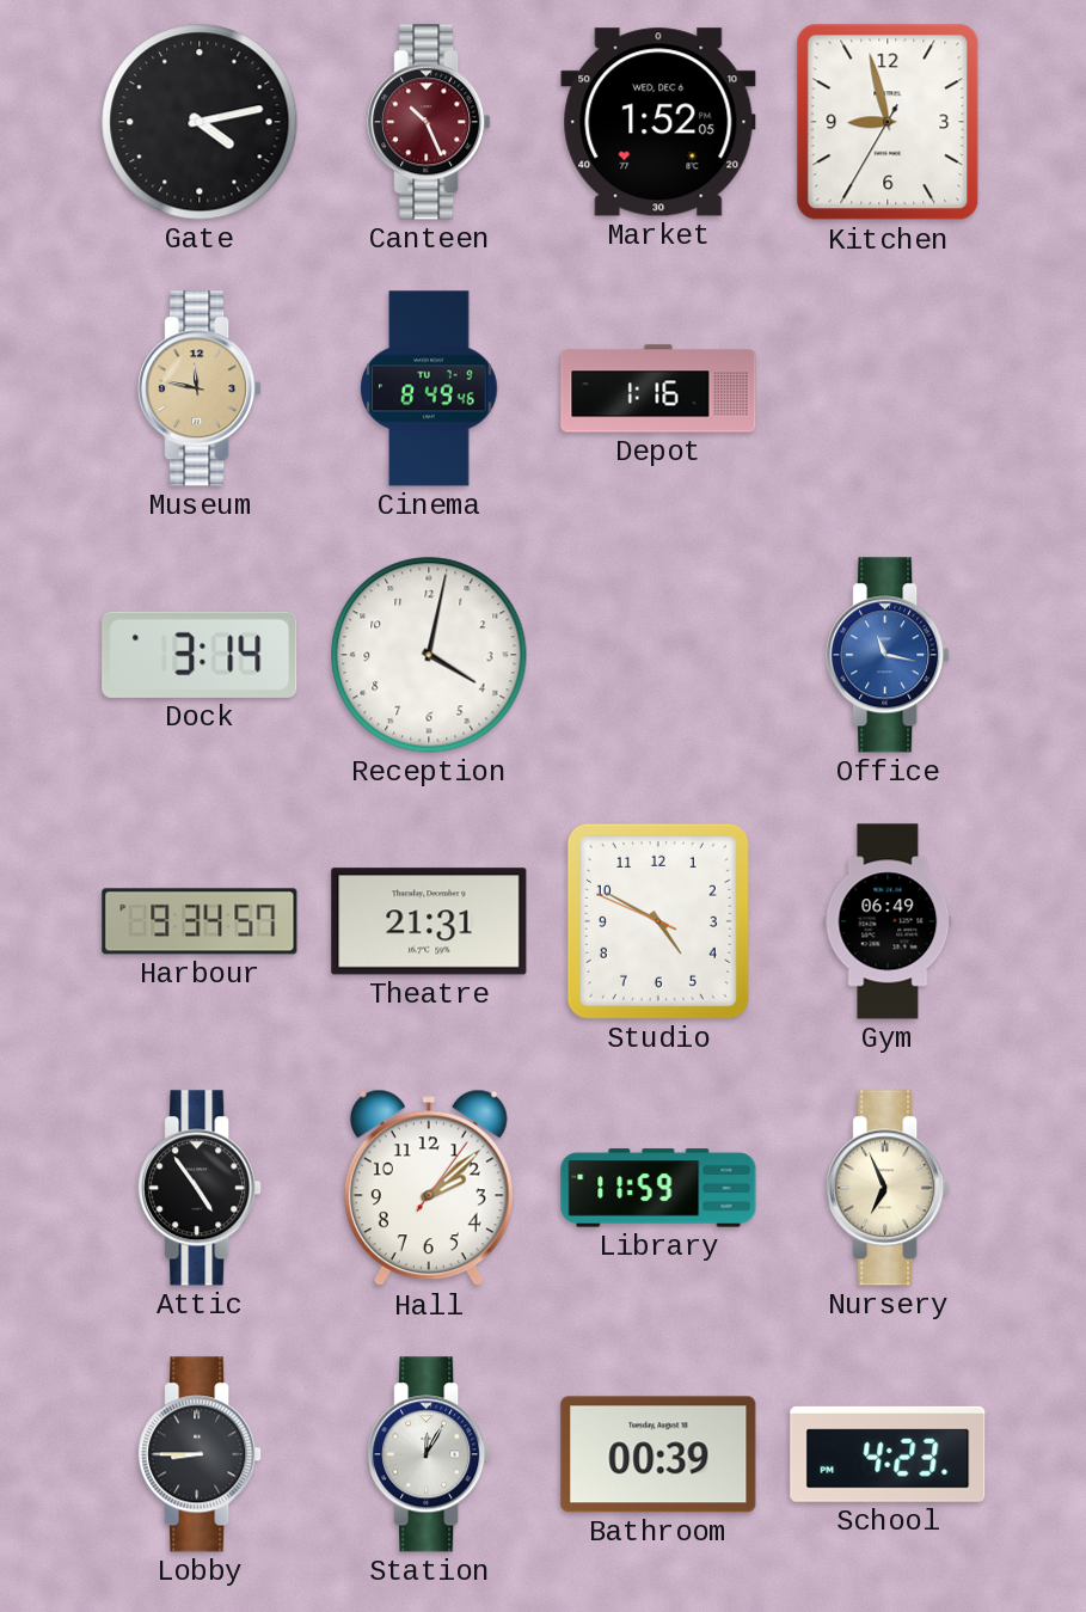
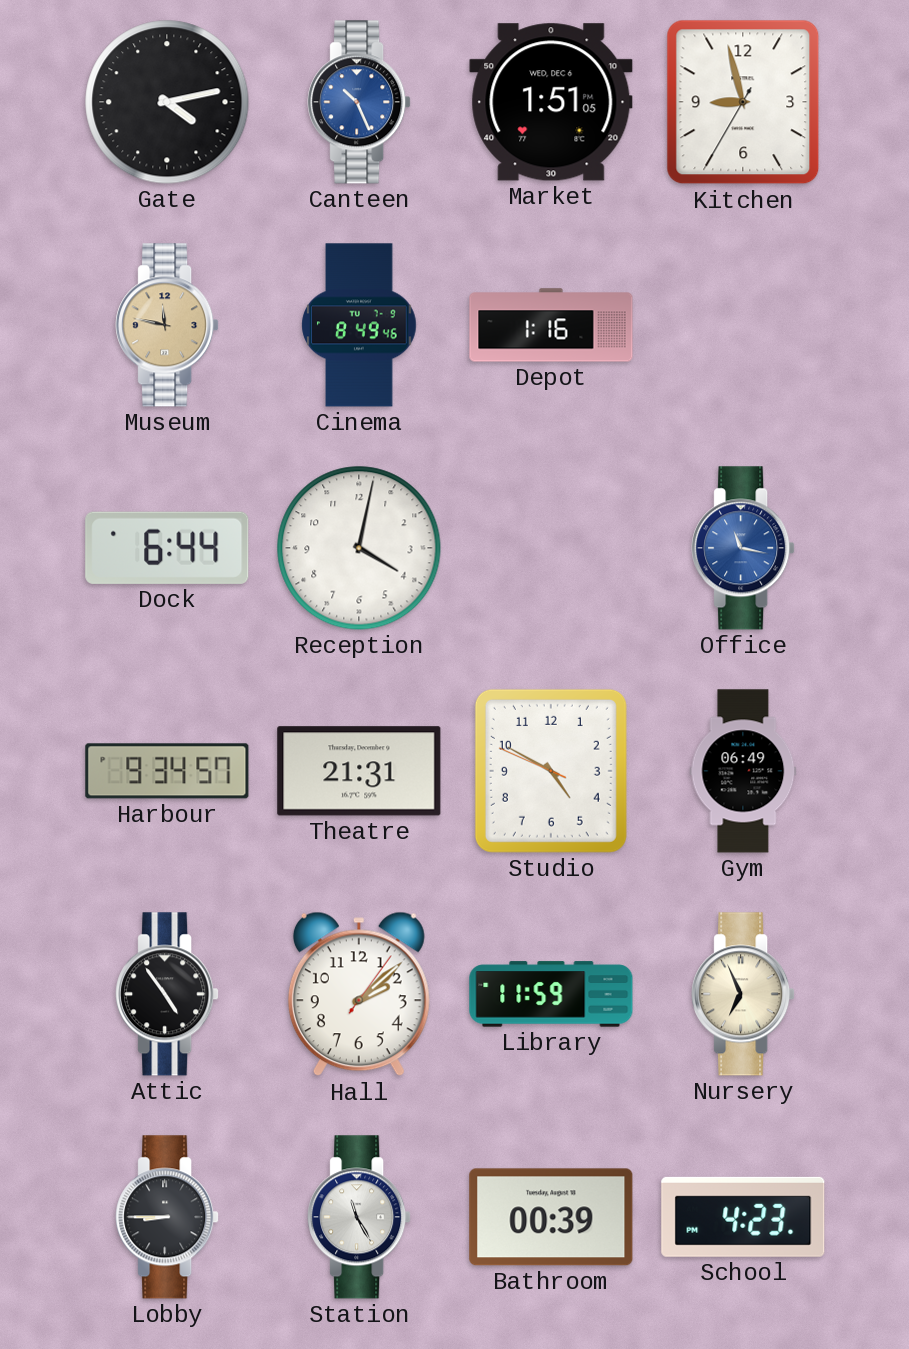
Canteen dial: burgundy -> blue
Market: 1:52 -> 1:51
Dock: 3:14 -> 6:44
Station: 12:05 -> 11:25
